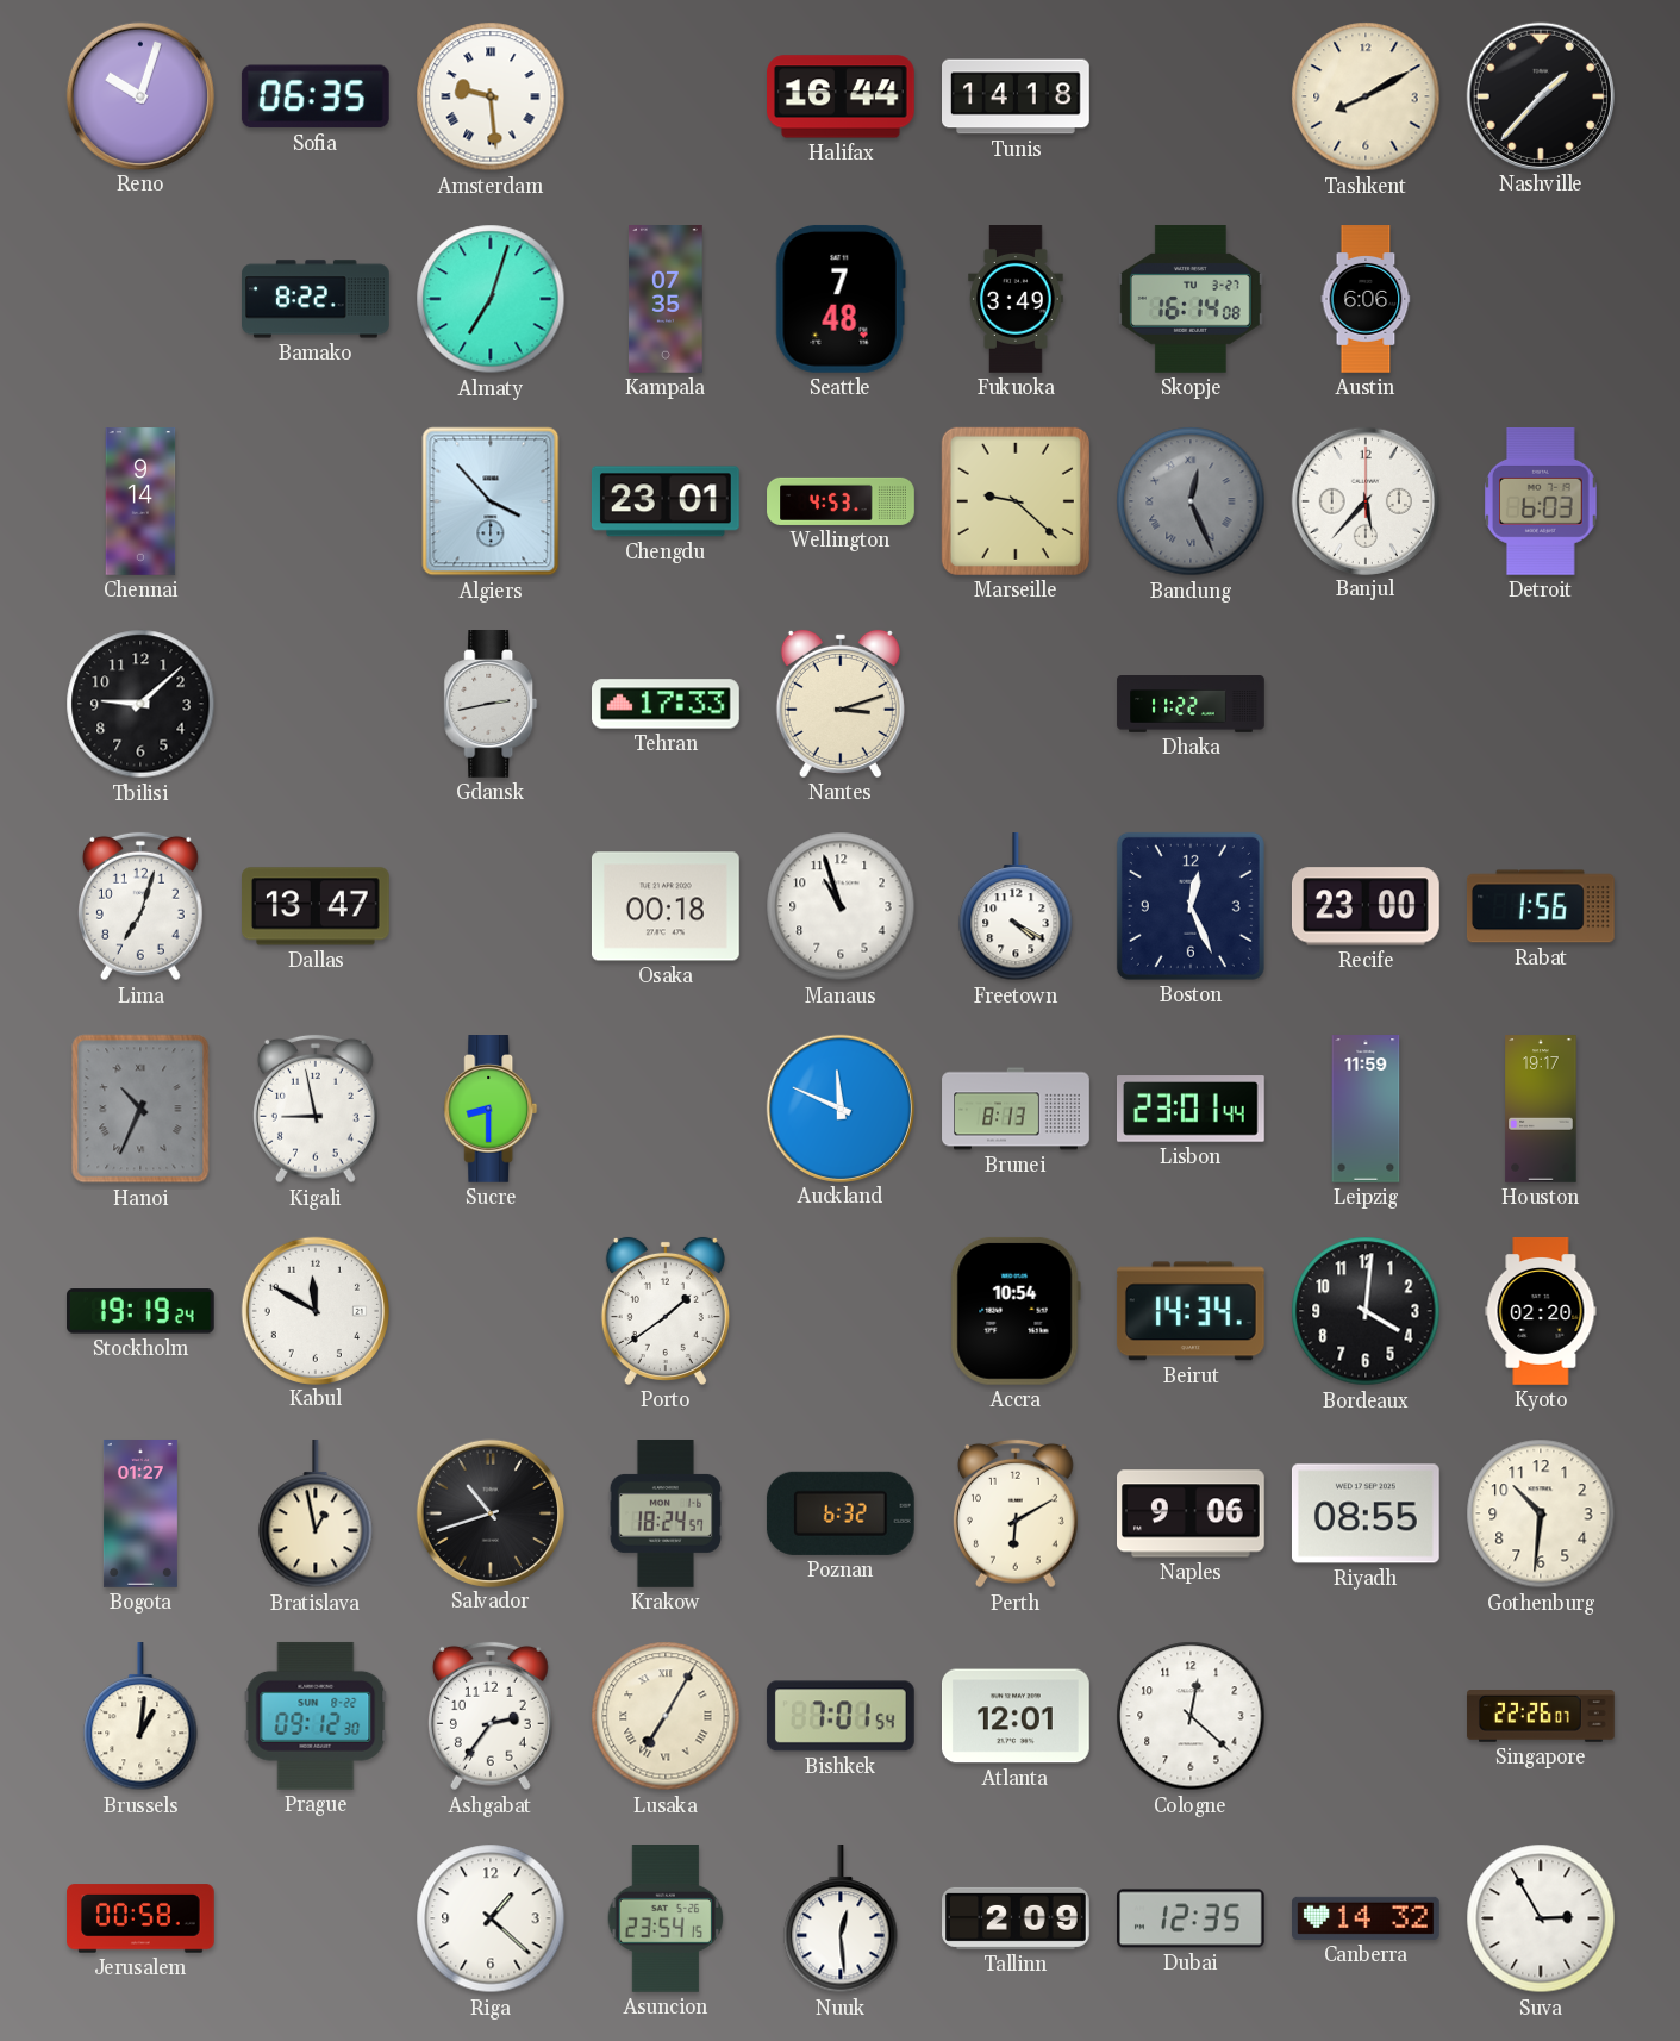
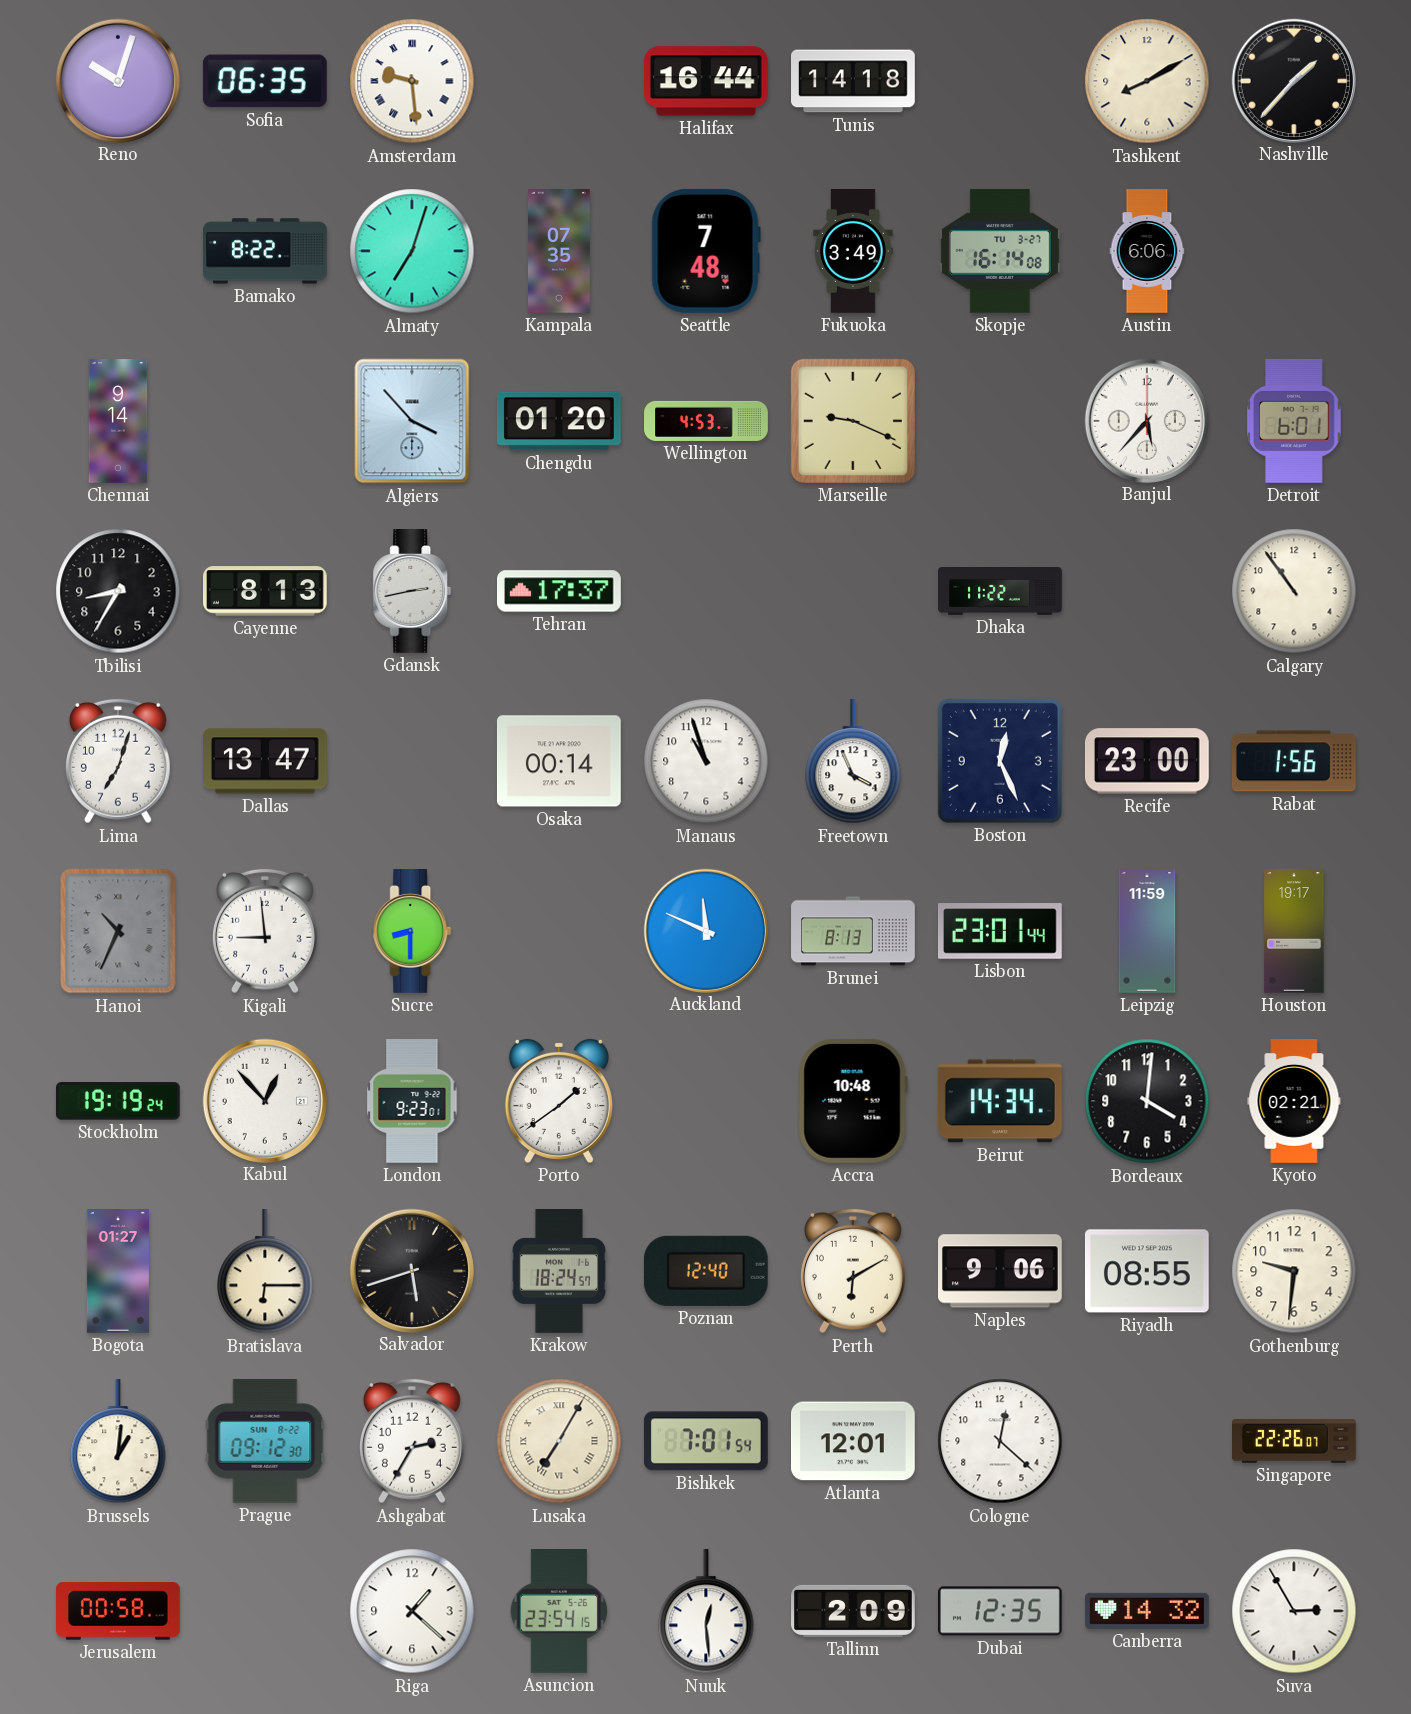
Chengdu: 23:01 -> 01:20
Marseille: 9:22 -> 9:19
Bandung: 12:26 -> none
Detroit: 6:03 -> 6:01
Tbilisi: 9:08 -> 8:35
Cayenne: none -> 8:13
Tehran: 17:33 -> 17:37
Nantes: 3:12 -> none
Calgary: none -> 10:54
Osaka: 00:18 -> 00:14
Freetown: 4:20 -> 3:56
Kigali: 8:58 -> 8:59
Kabul: 11:50 -> 12:53
London: none -> 9:23
Accra: 10:54 -> 10:48
Kyoto: 02:20 -> 02:21
Bratislava: 12:58 -> 6:15
Salvador: 10:42 -> 5:42
Poznan: 6:32 -> 12:40
Gothenburg: 10:31 -> 9:31
Ashgabat: 2:36 -> 2:35
